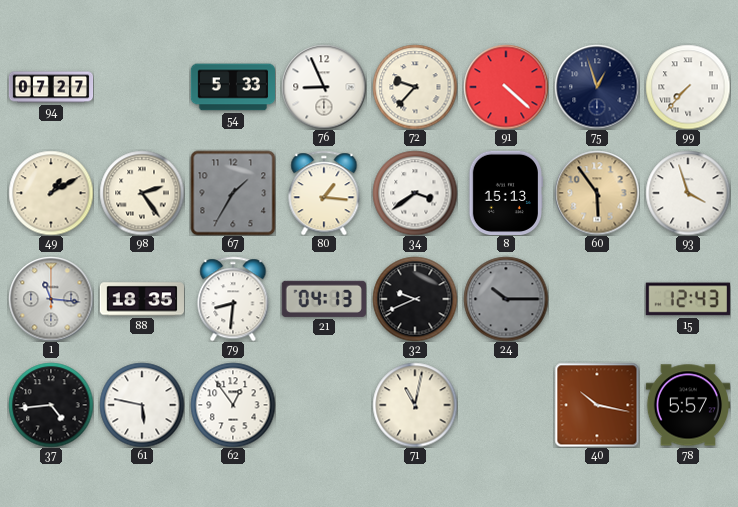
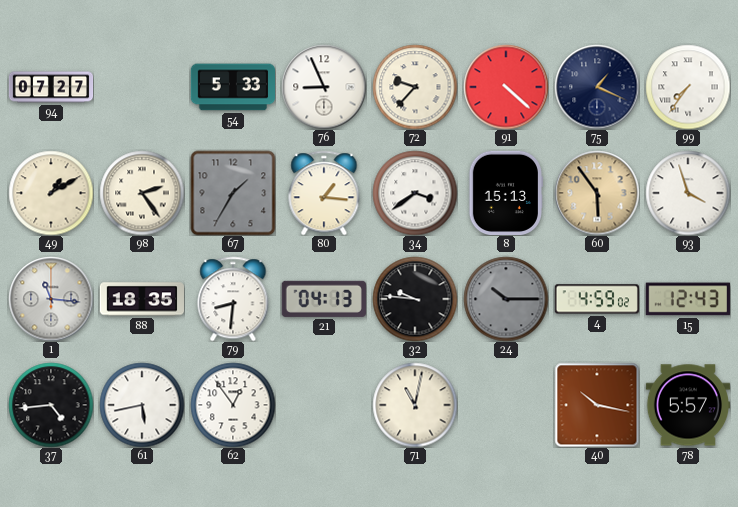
75: 12:57 -> 1:19
99: 7:37 -> 7:36
32: 9:41 -> 9:46
4: none -> 4:59
61: 5:47 -> 5:43
